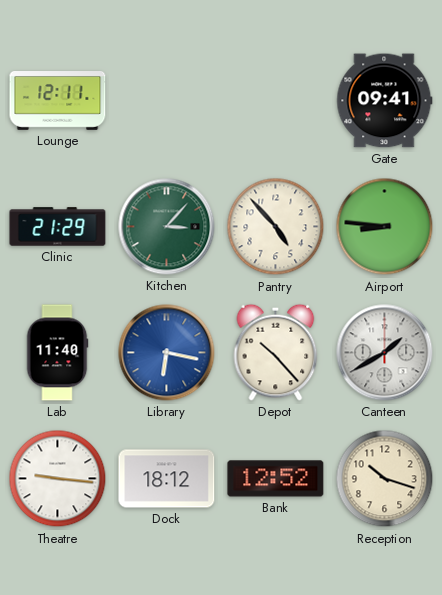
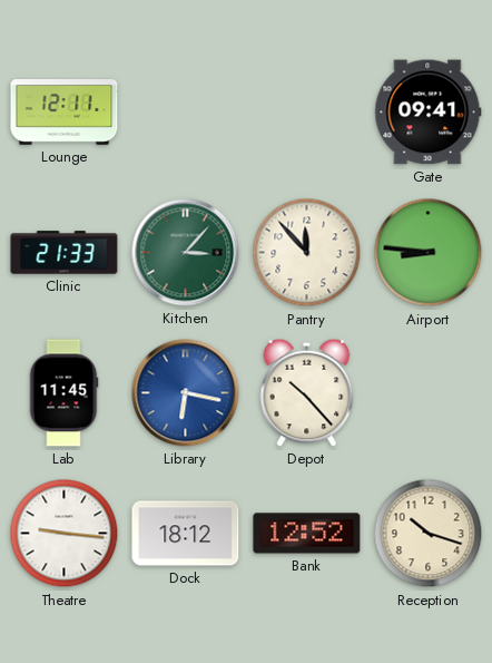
Clinic: 21:29 -> 21:33
Pantry: 4:53 -> 11:53
Lab: 11:40 -> 11:45
Canteen: 1:40 -> none
